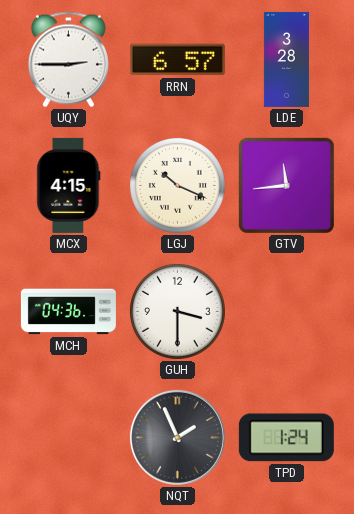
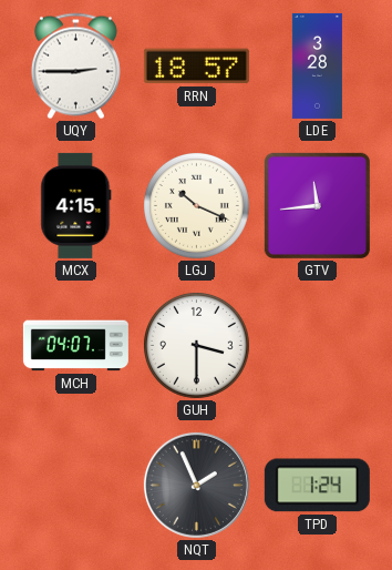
RRN: 6:57 -> 18:57
MCH: 04:36 -> 04:07
